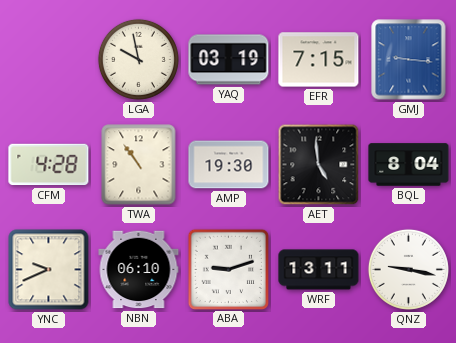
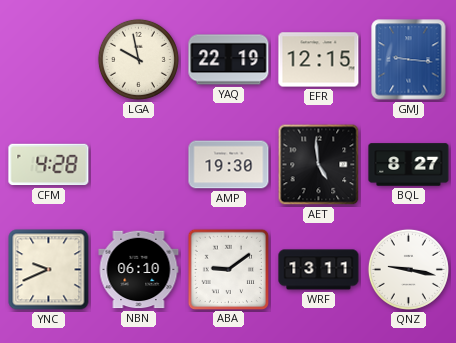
YAQ: 03:19 -> 22:19
EFR: 7:15 -> 12:15
TWA: 10:54 -> none
BQL: 8:04 -> 8:27
ABA: 9:12 -> 9:09
